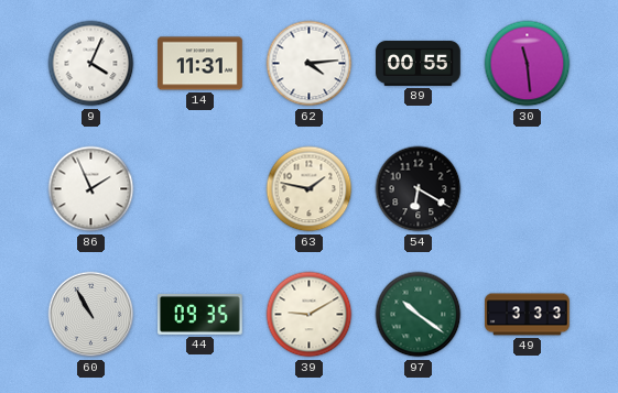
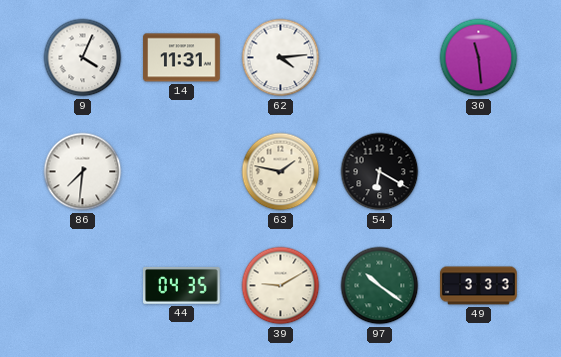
89: 00:55 -> none
86: 1:56 -> 7:31
60: 10:55 -> none
44: 09:35 -> 04:35
